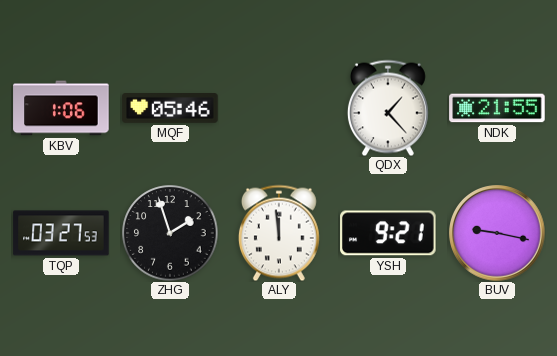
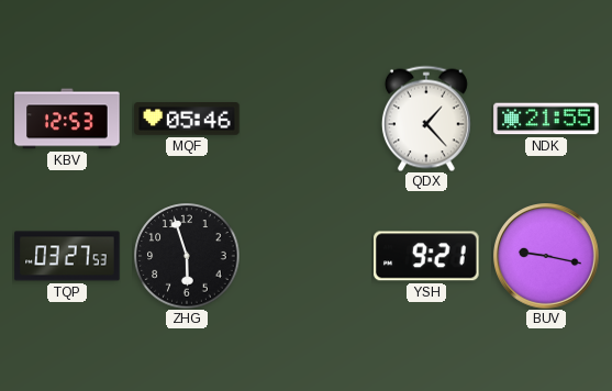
KBV: 1:06 -> 12:53
ZHG: 1:57 -> 5:57
ALY: 11:59 -> none
